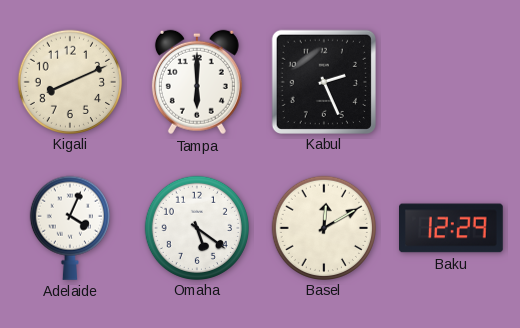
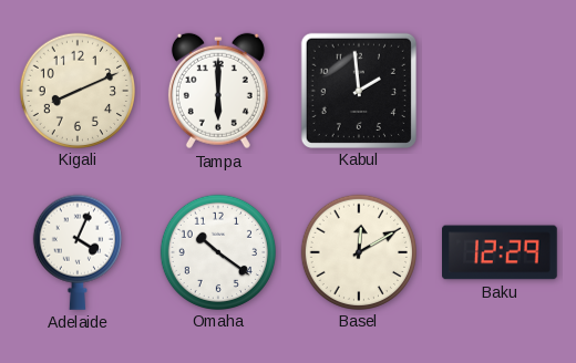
Kabul: 2:26 -> 1:59
Omaha: 5:21 -> 10:21
